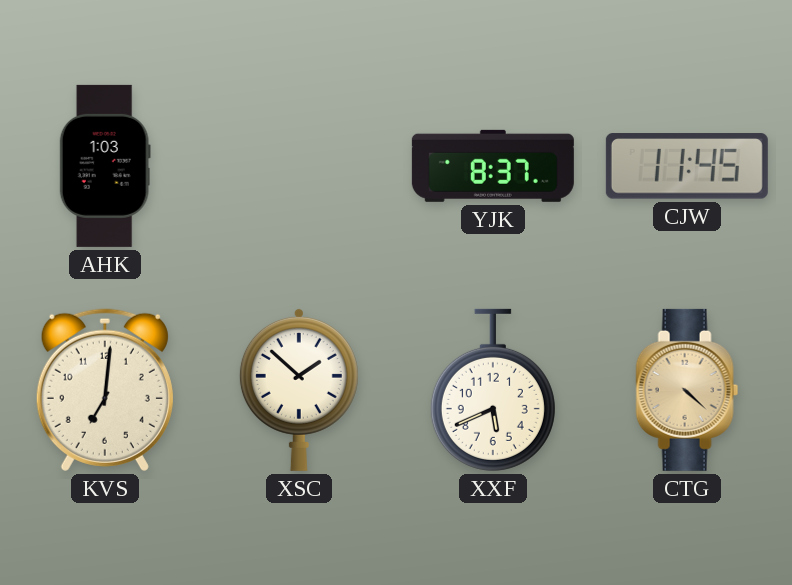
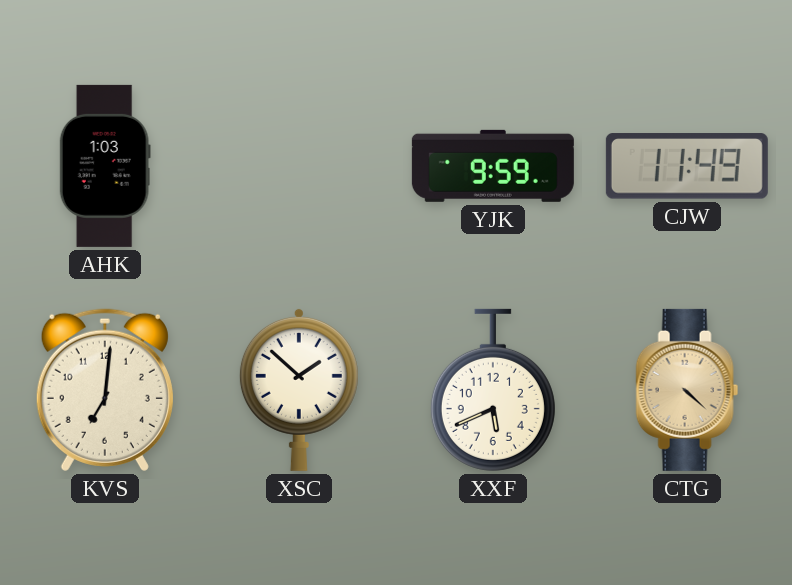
YJK: 8:37 -> 9:59
CJW: 11:45 -> 11:49
